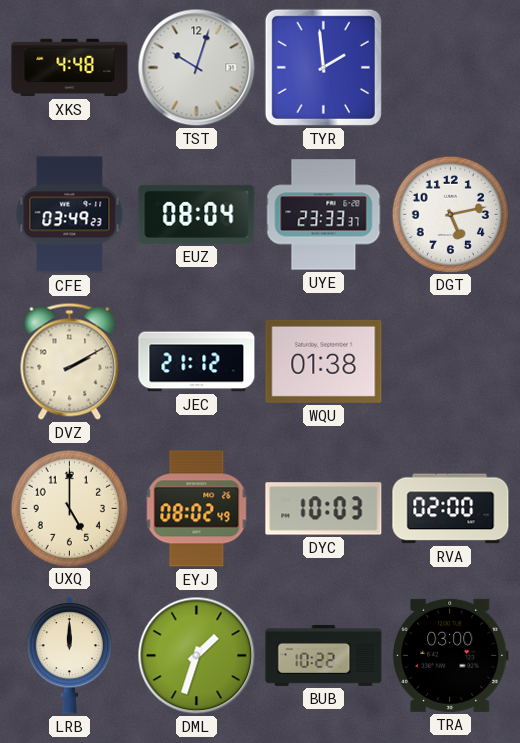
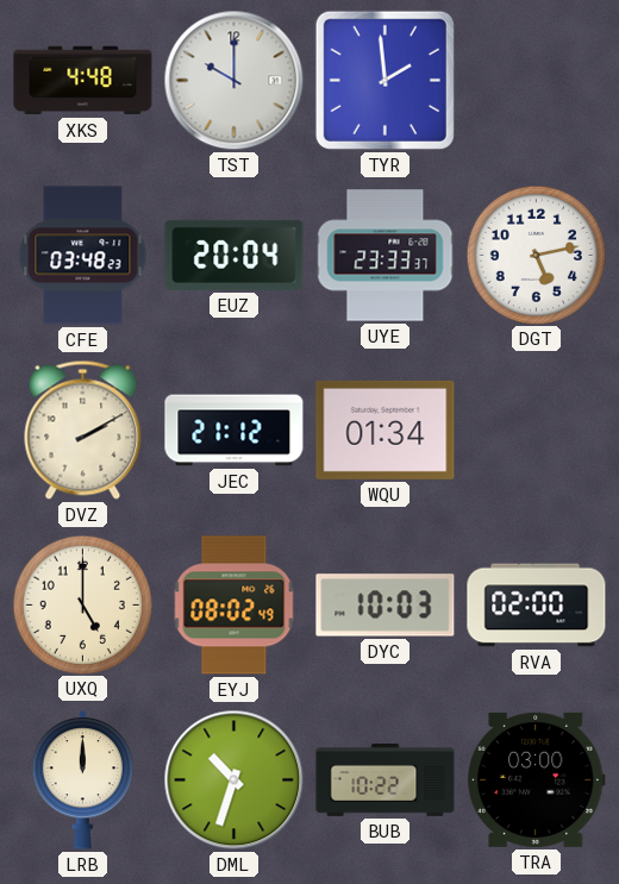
TST: 10:03 -> 10:00
CFE: 03:49 -> 03:48
EUZ: 08:04 -> 20:04
WQU: 01:38 -> 01:34
DML: 1:33 -> 10:33
